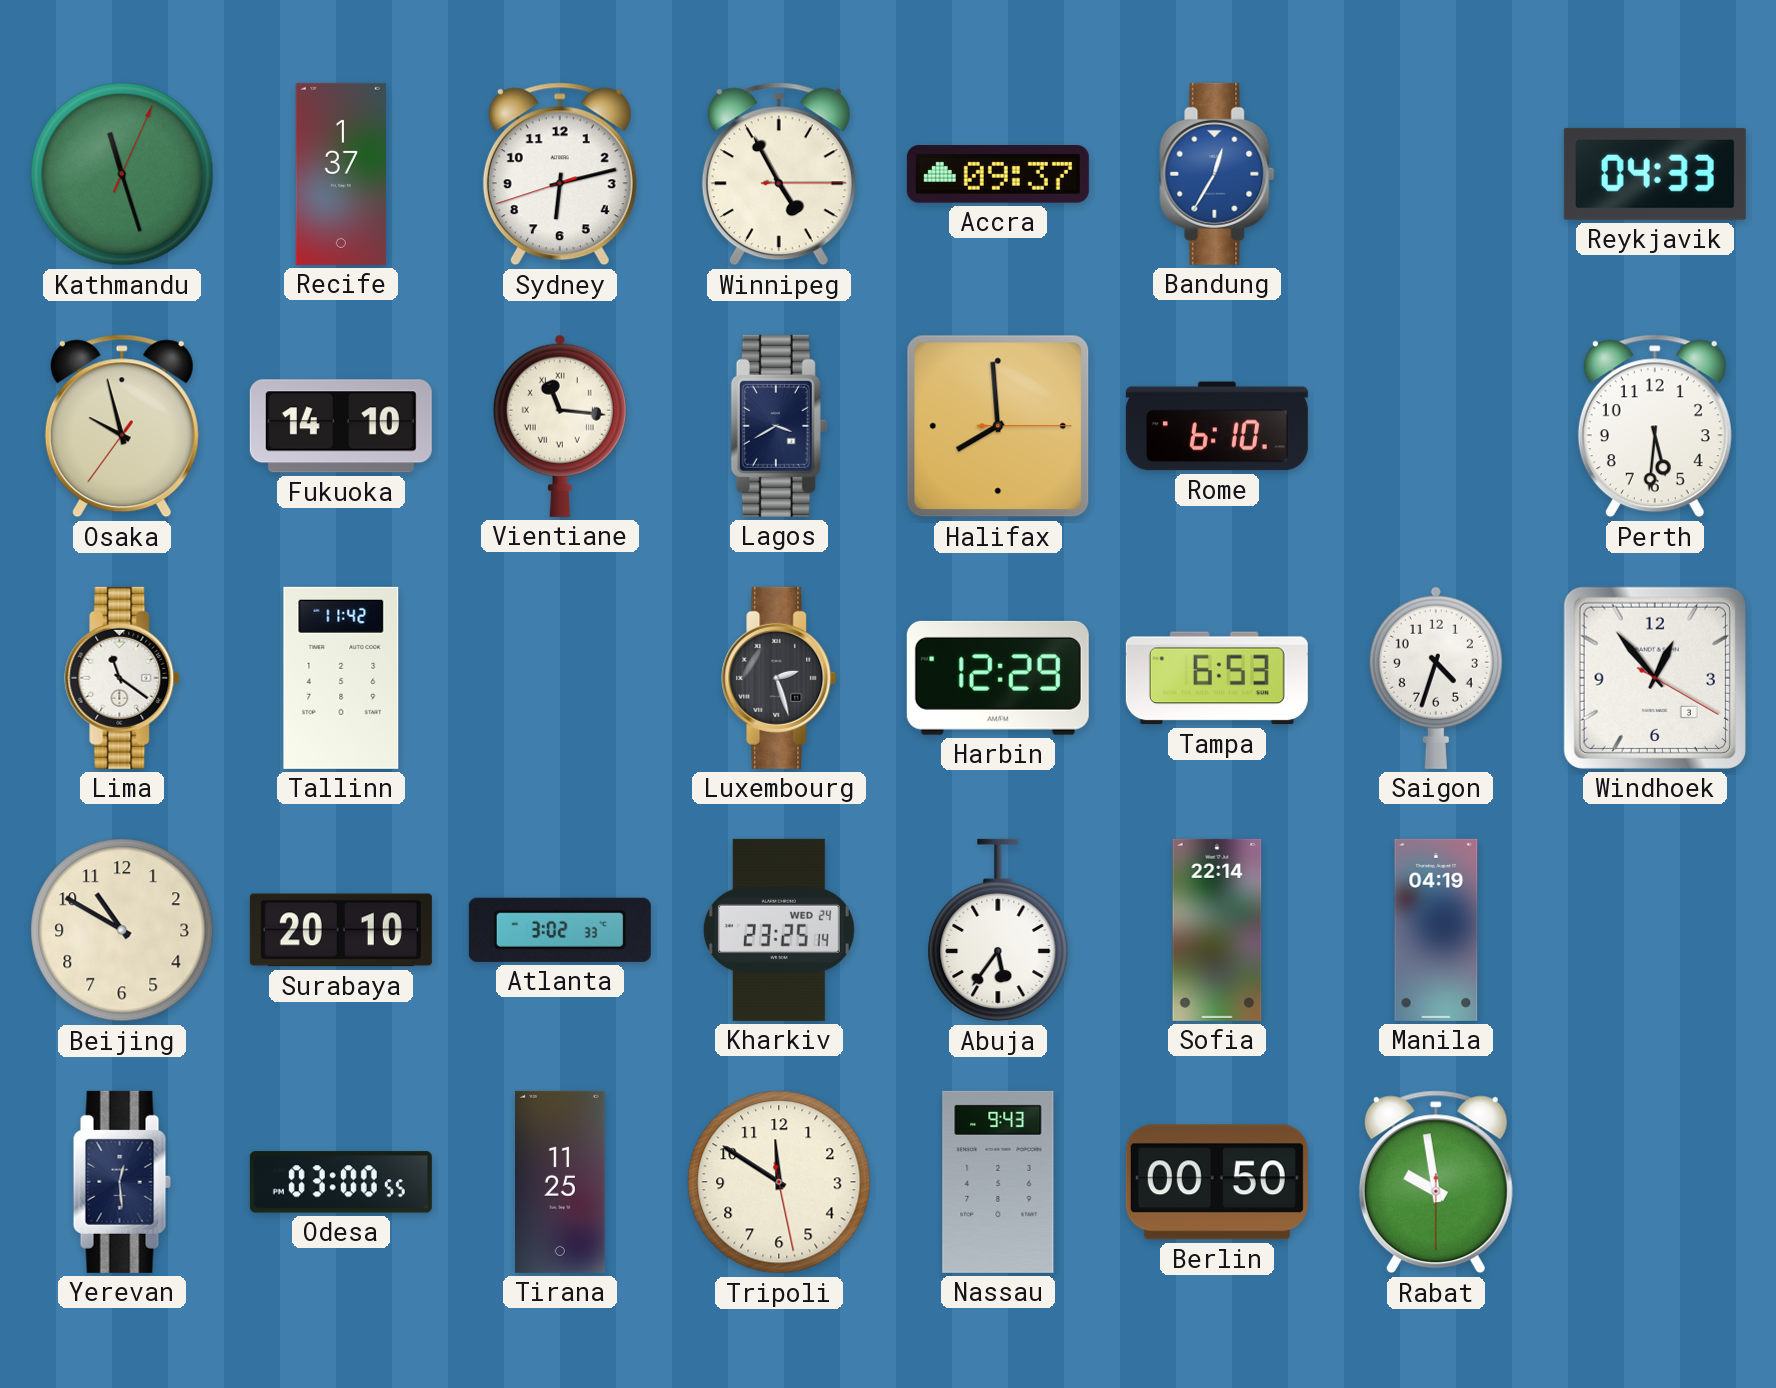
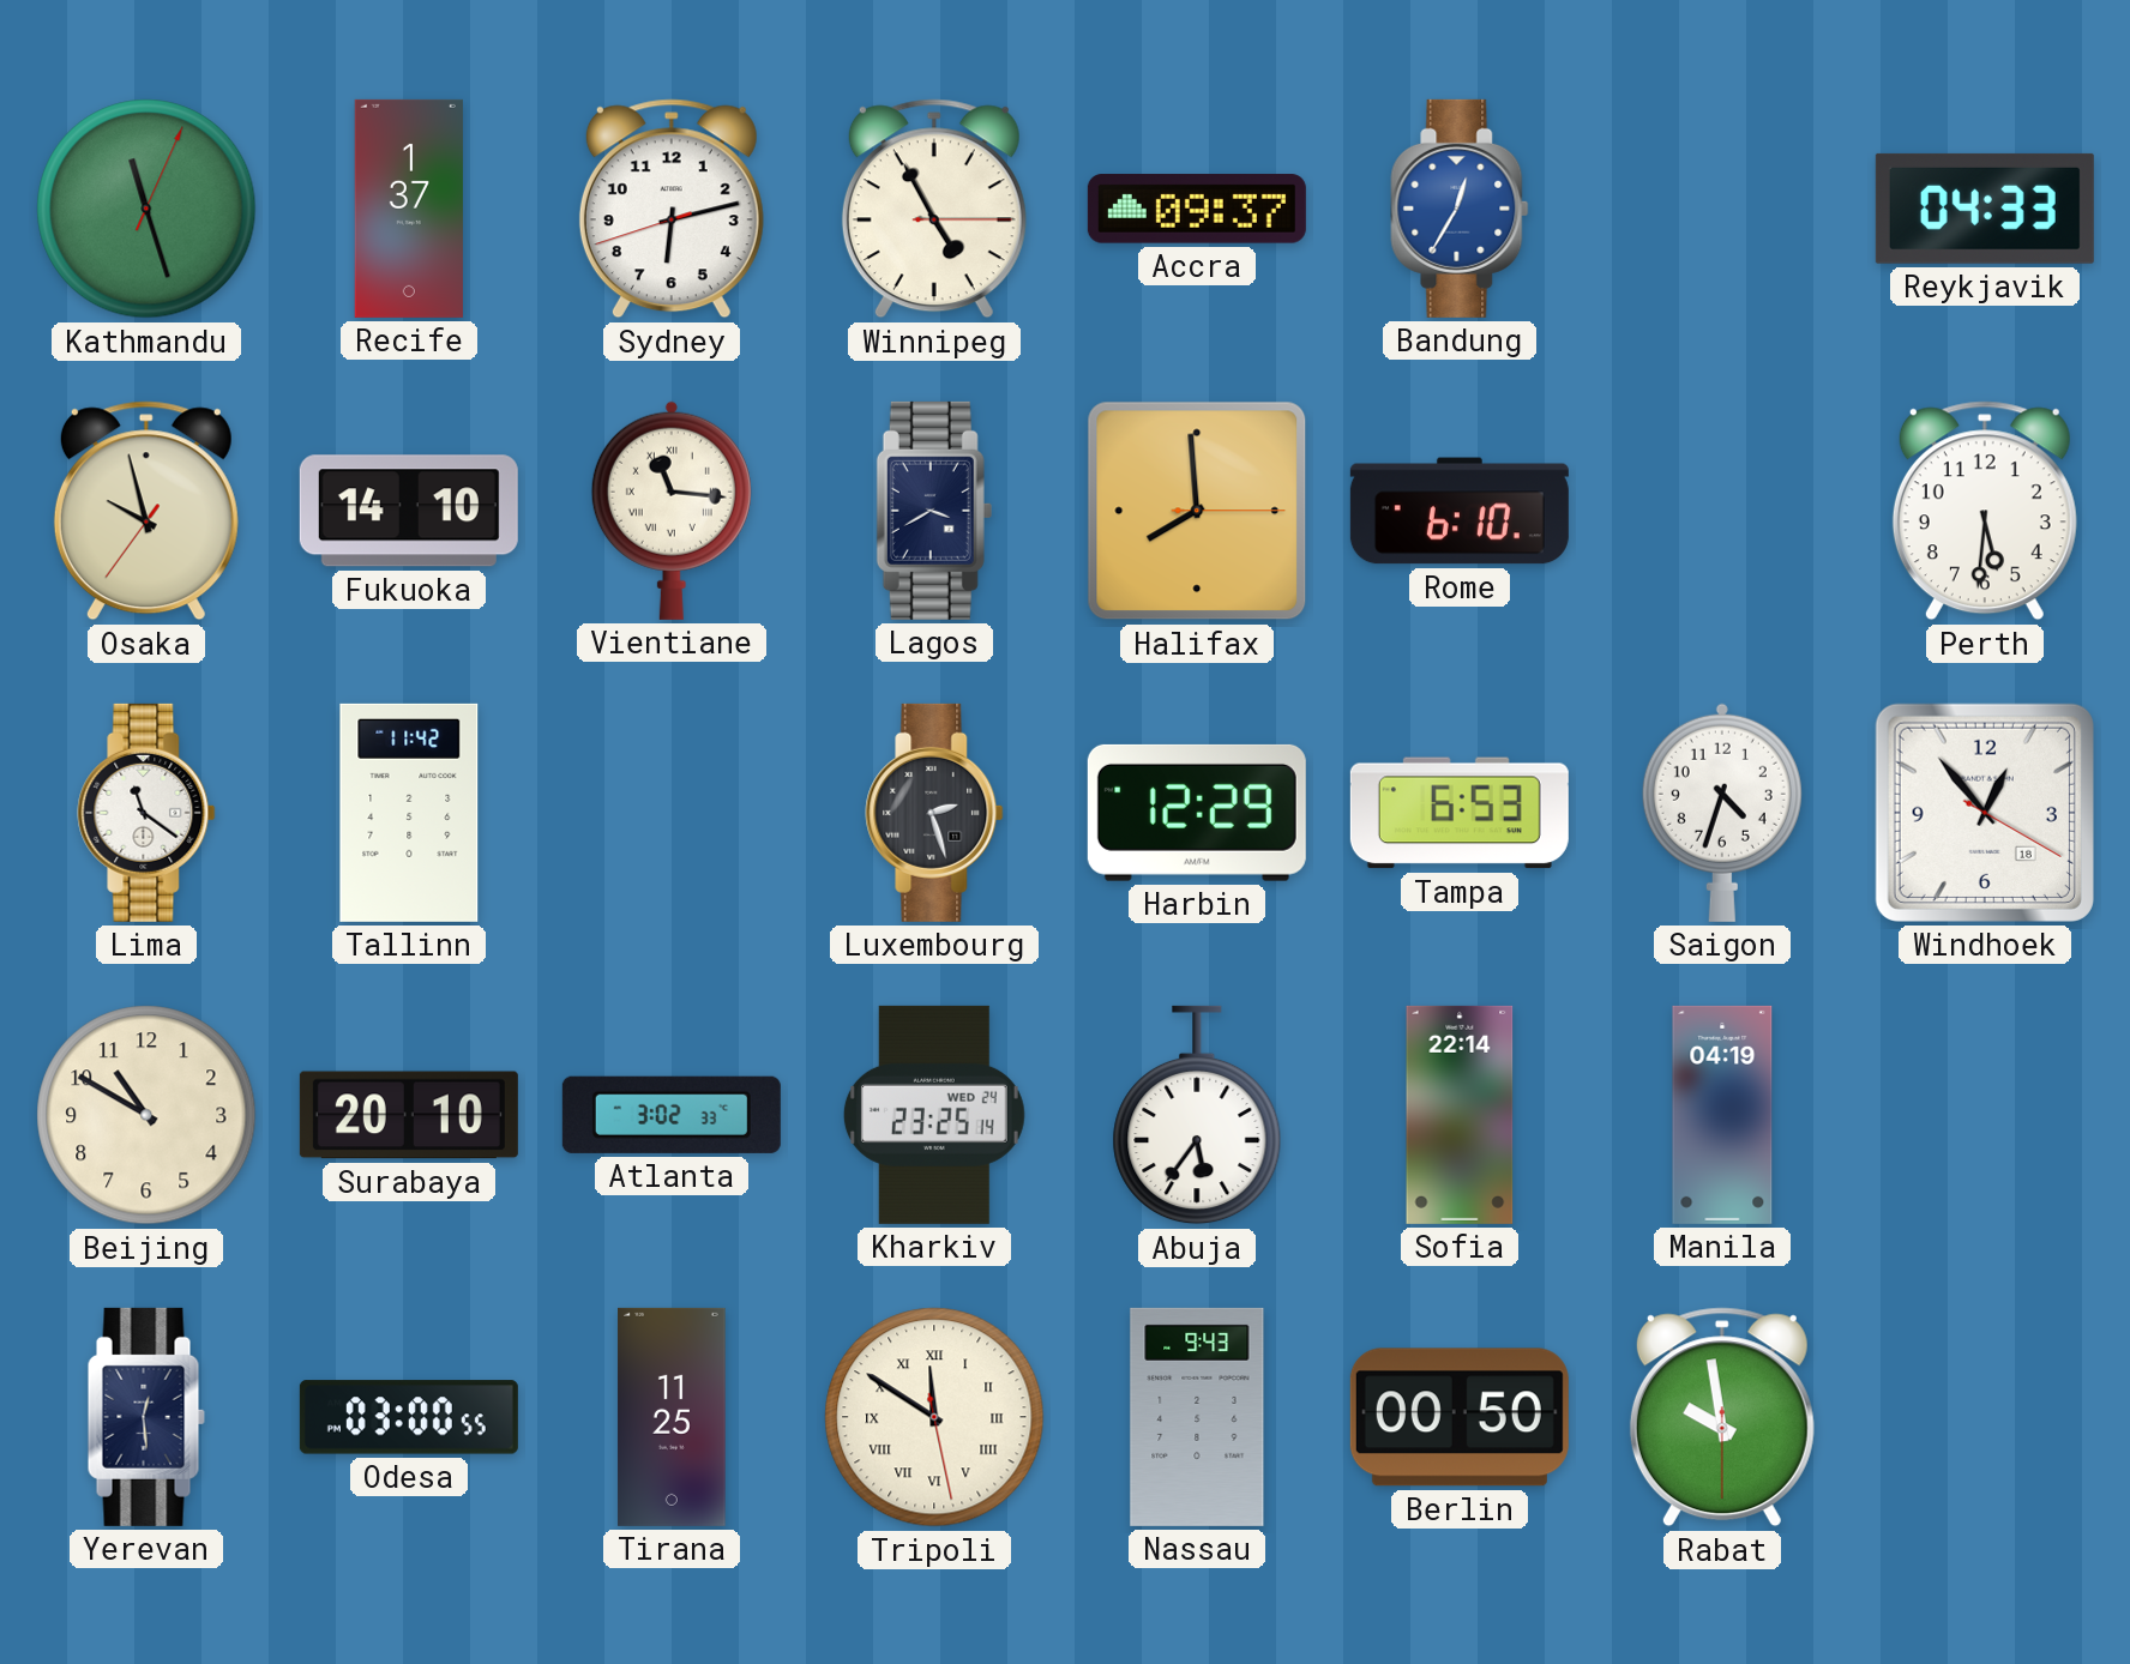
Windhoek date: 3 -> 18
Tripoli numerals: Arabic -> Roman
